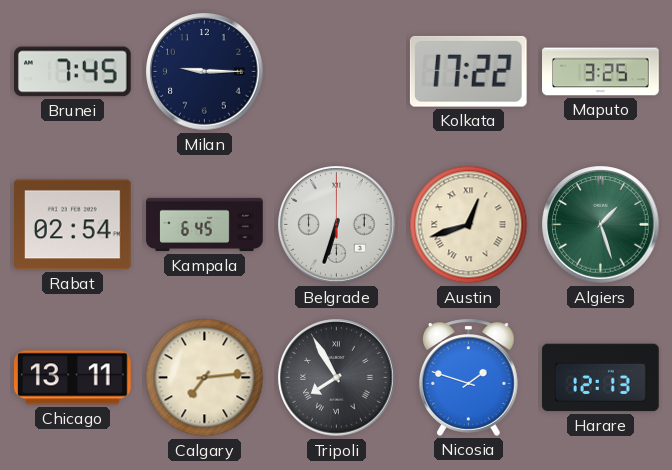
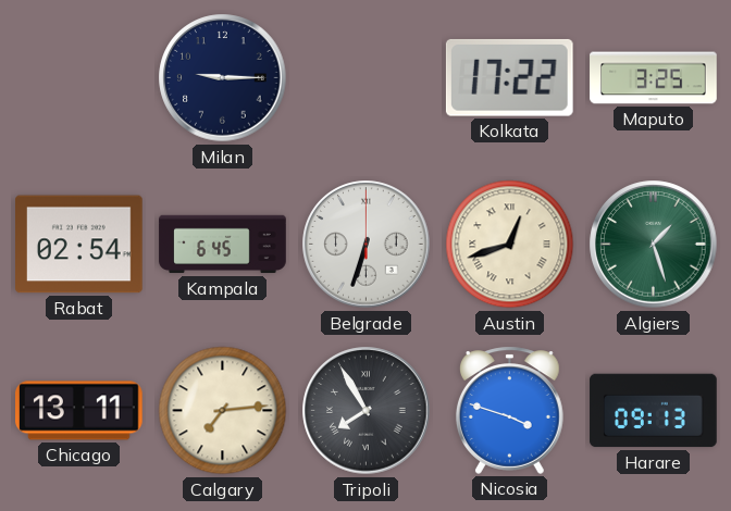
Brunei: 7:45 -> none
Nicosia: 1:48 -> 3:48
Harare: 12:13 -> 09:13
